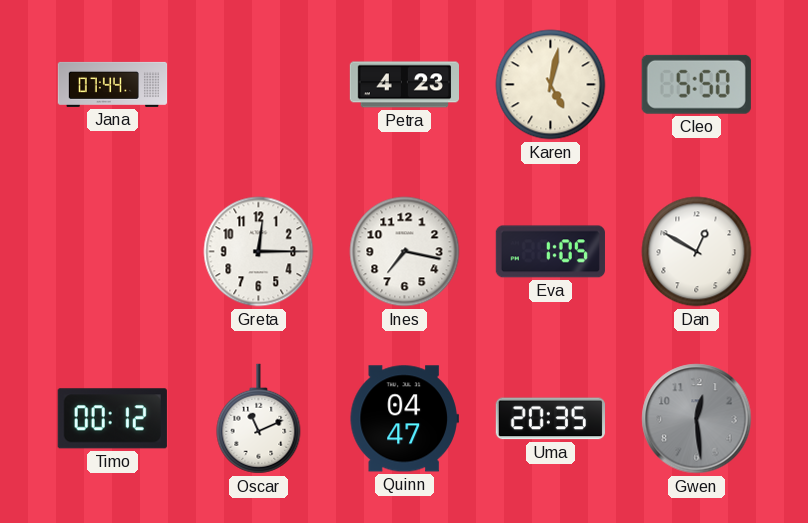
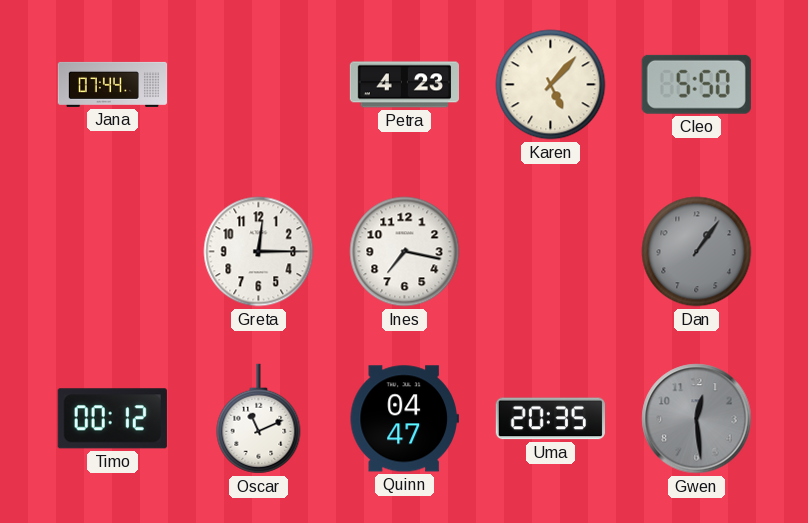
Karen: 5:02 -> 5:07
Eva: 1:05 -> none
Dan: 12:50 -> 1:06
Dan dial: white -> grey
